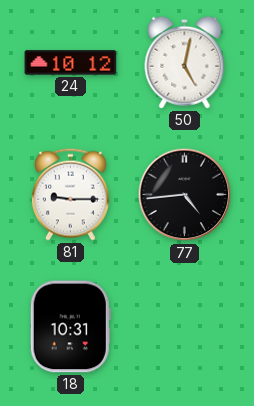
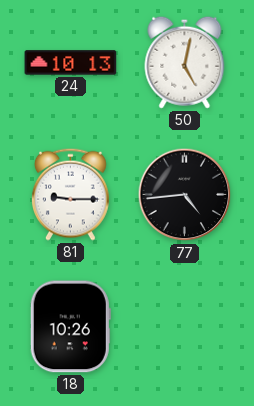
24: 10:12 -> 10:13
18: 10:31 -> 10:26
